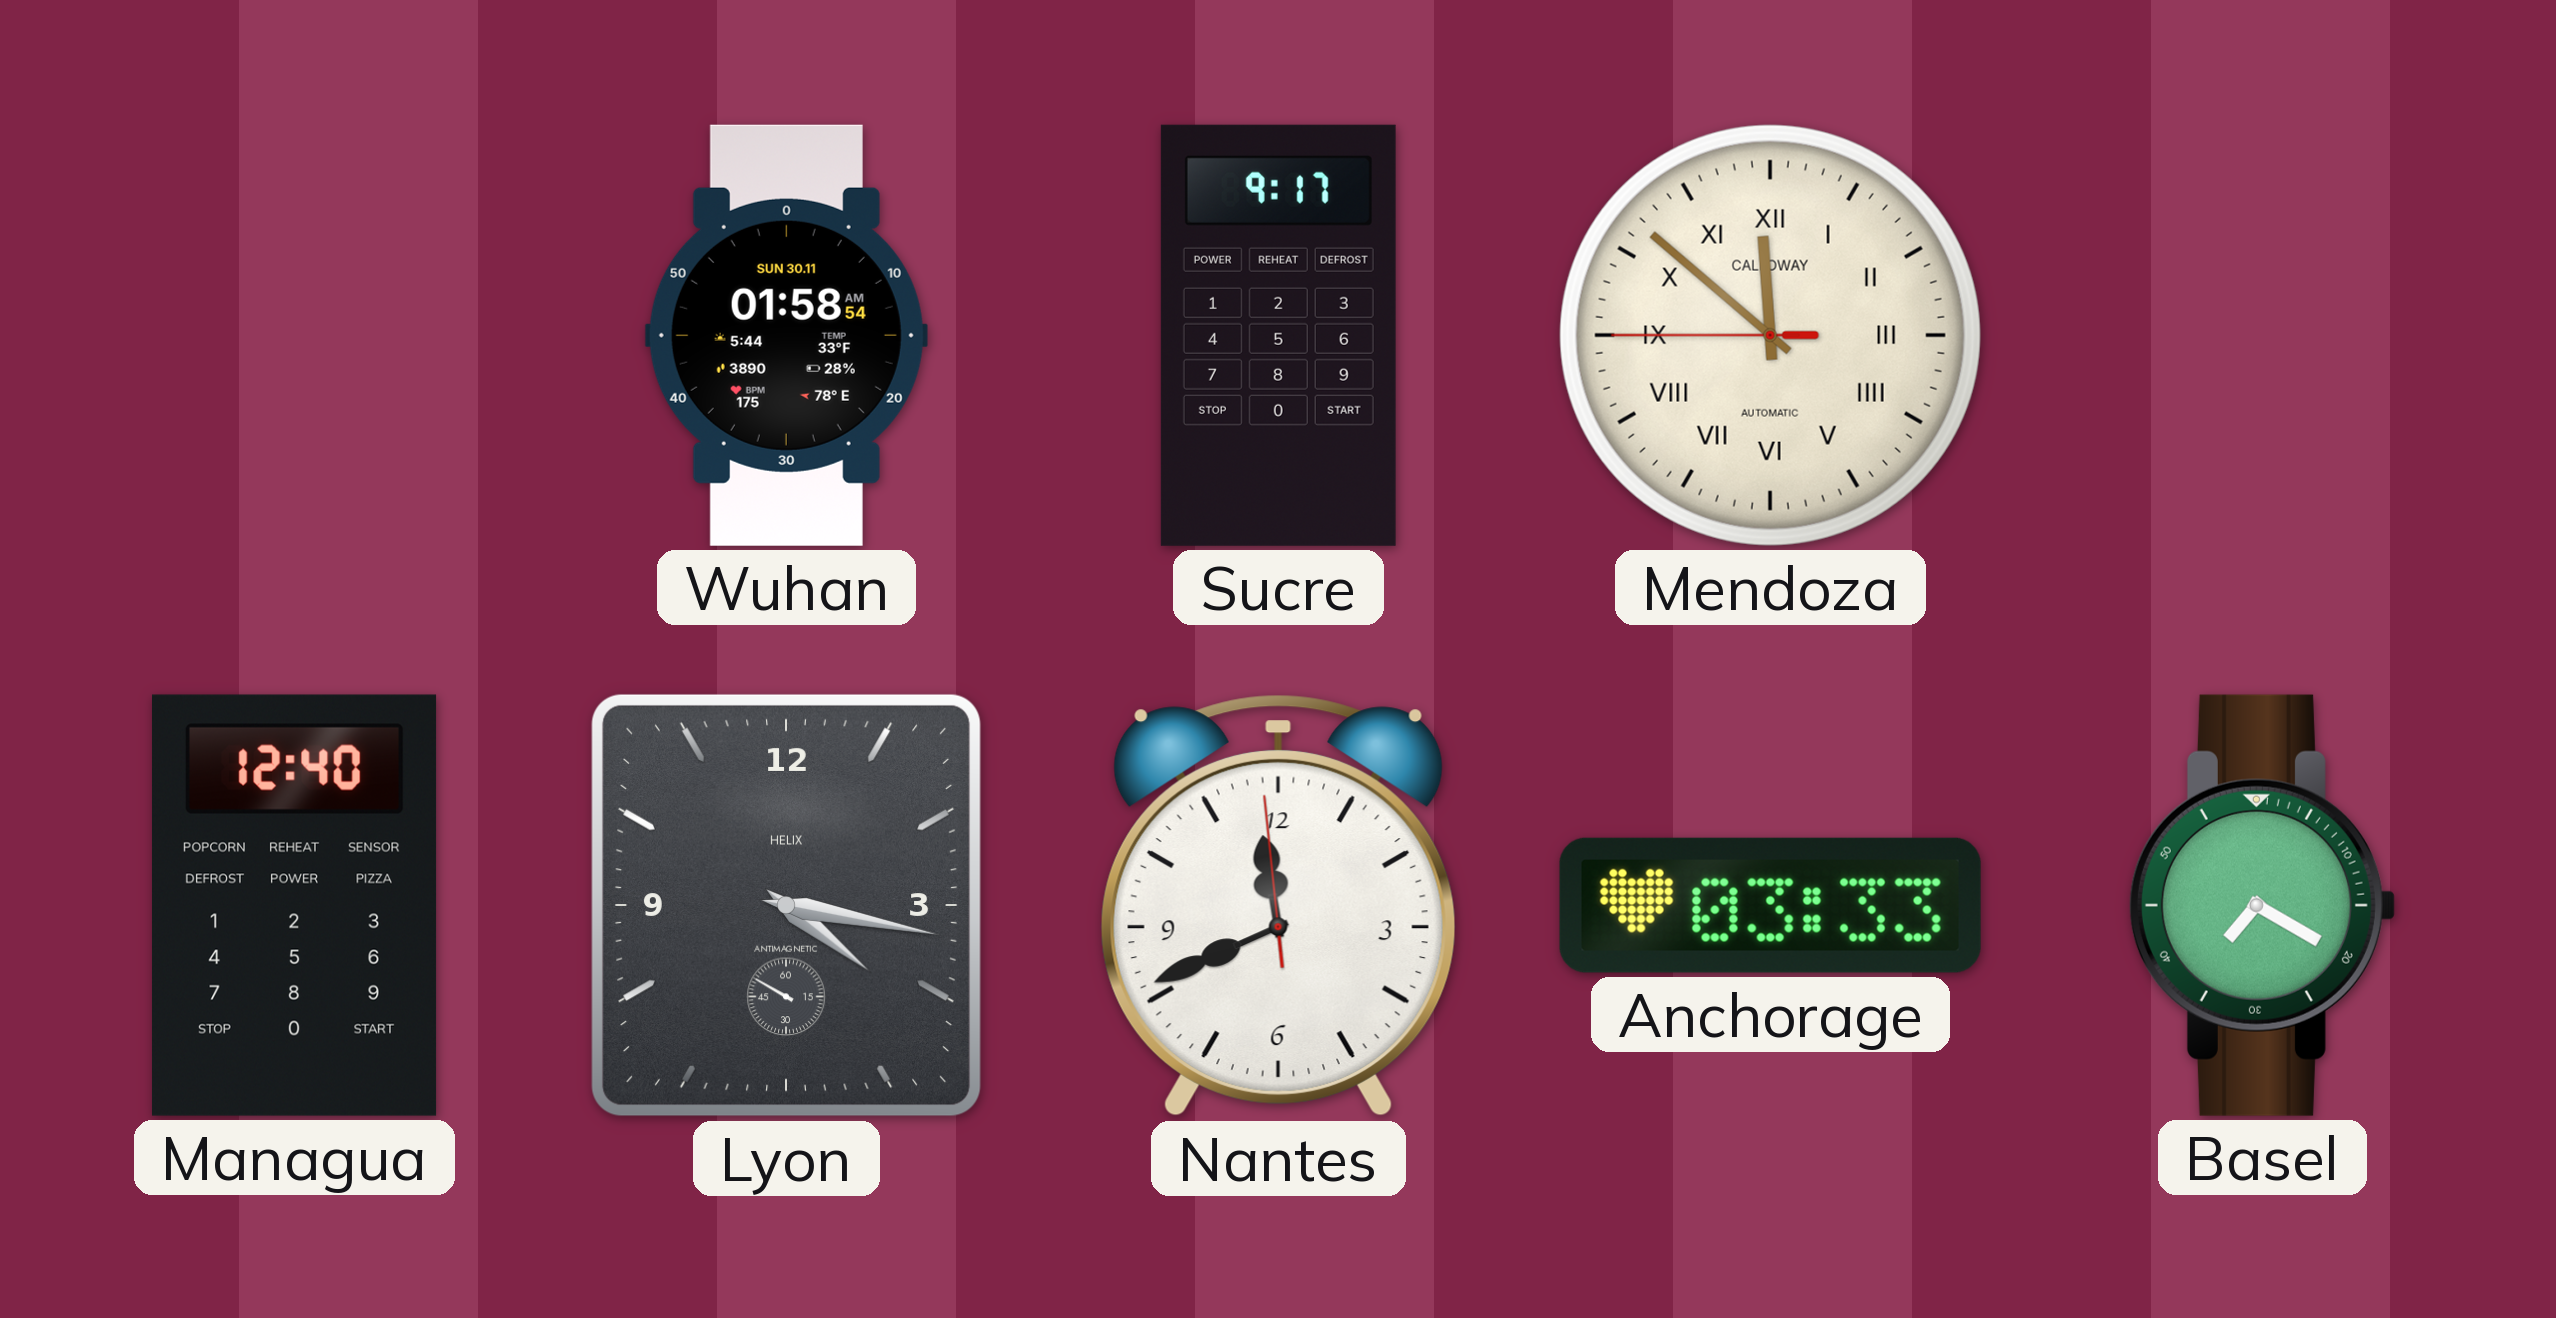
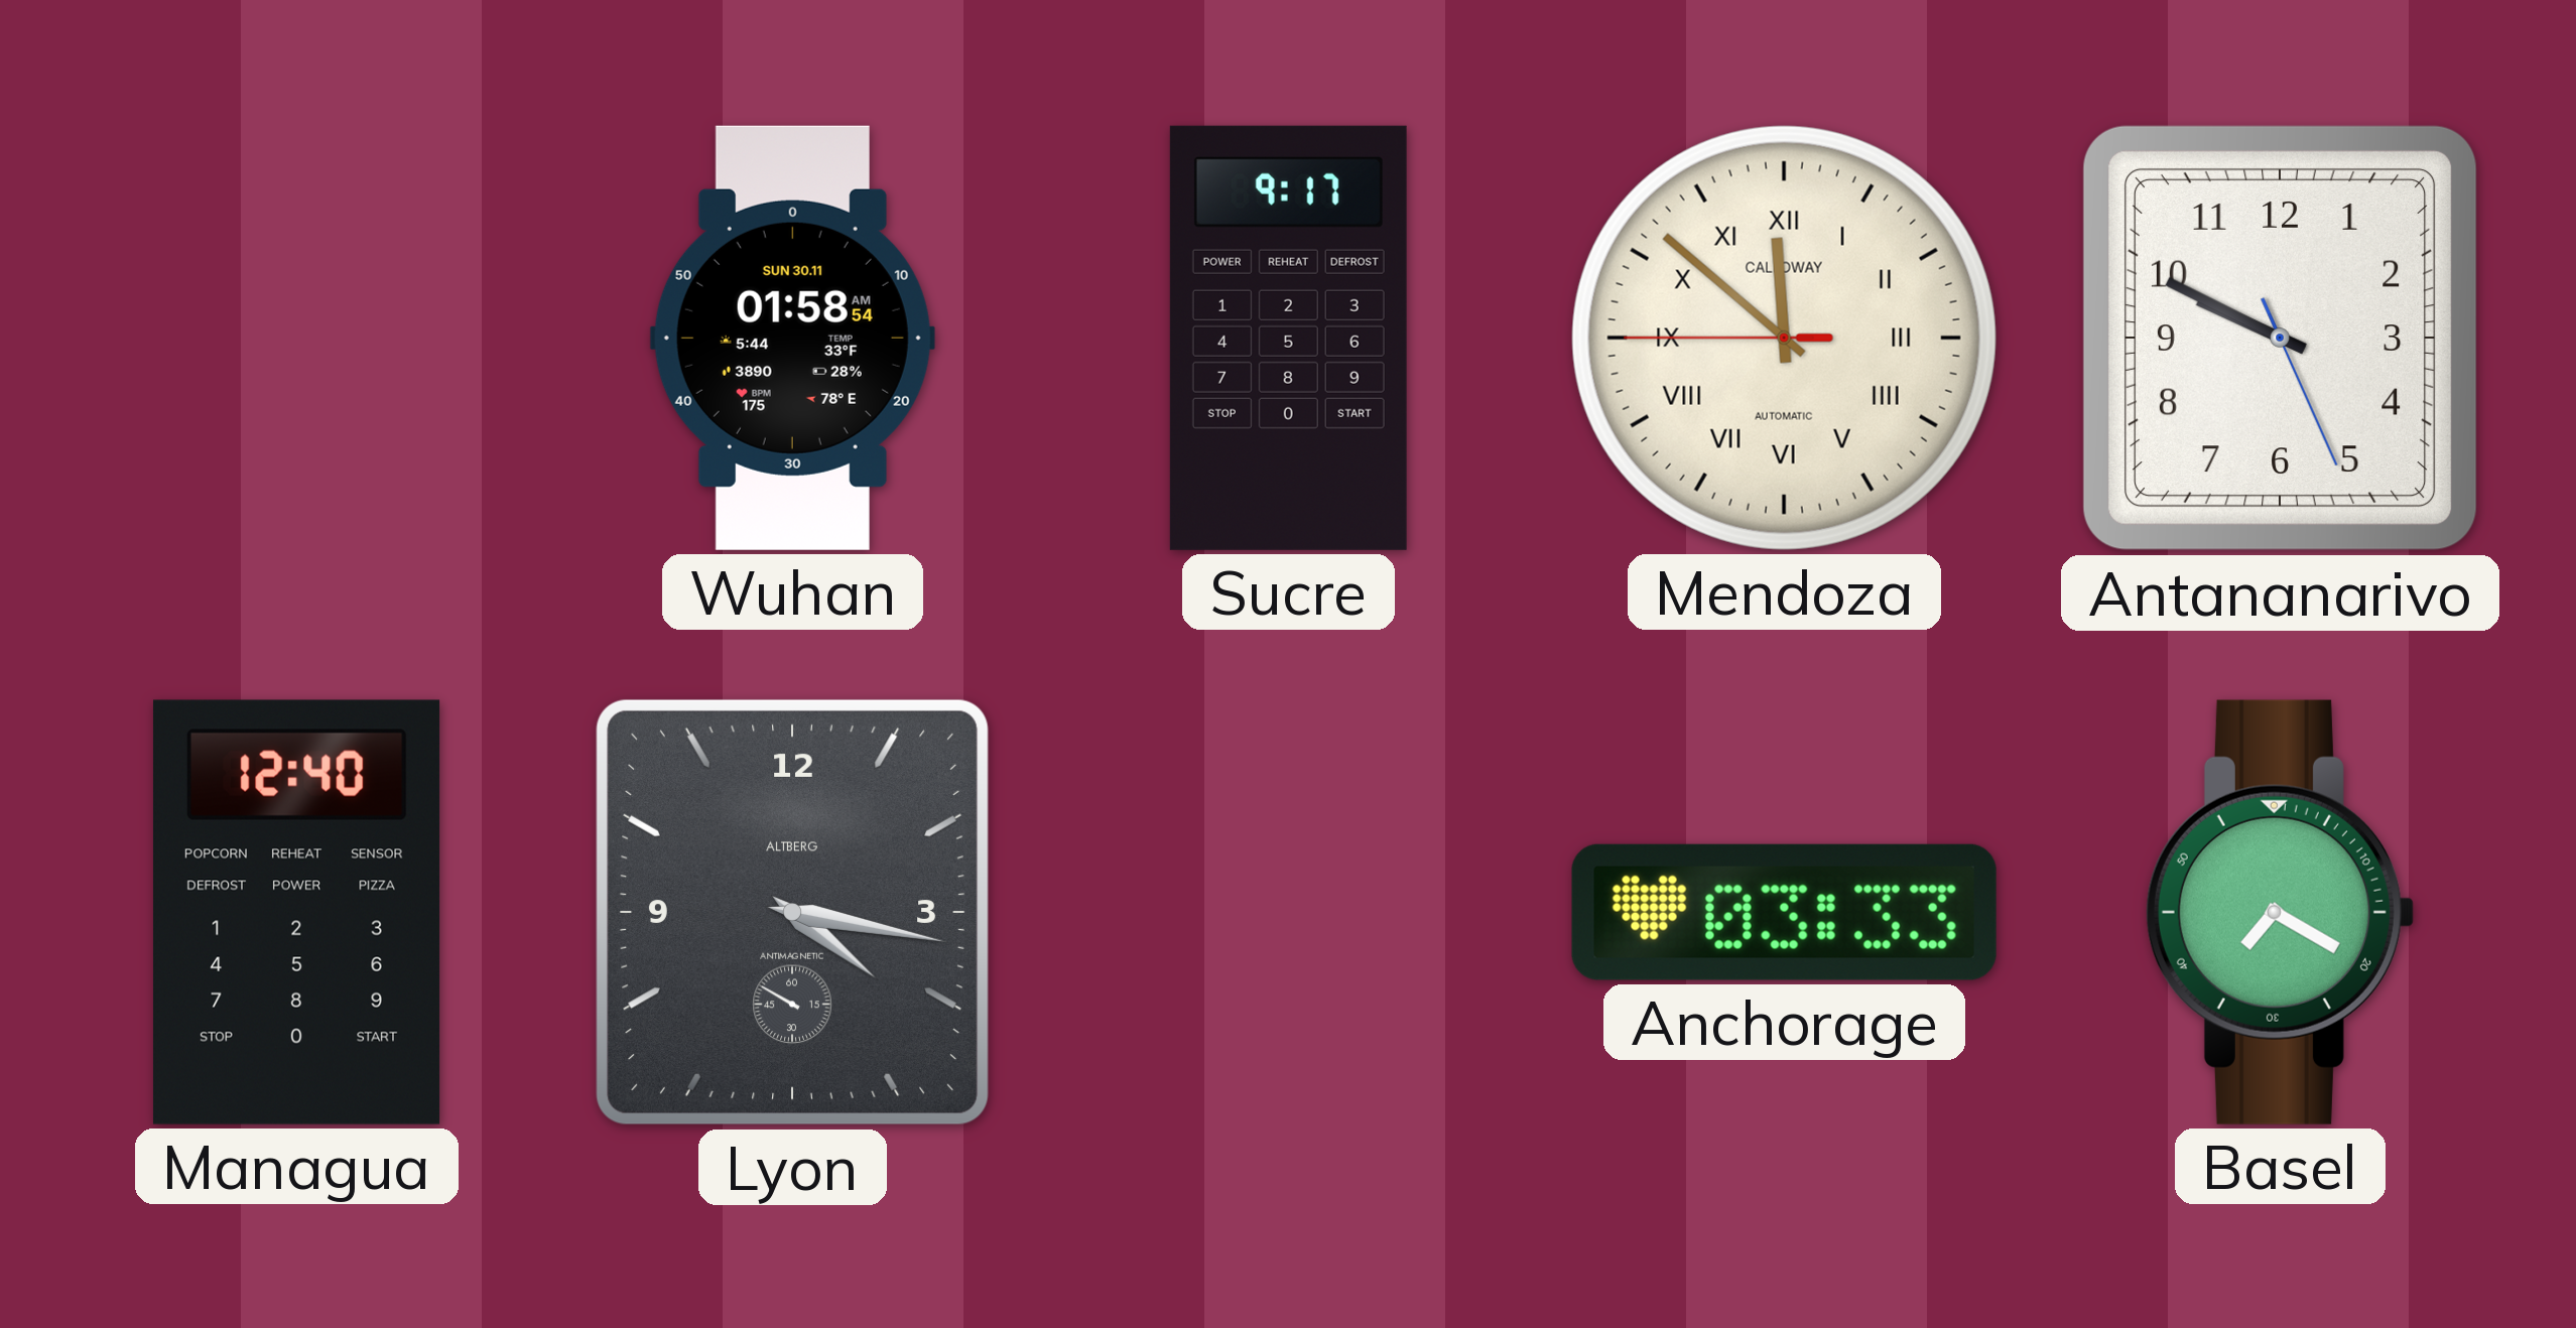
Antananarivo: none -> 9:49
Lyon brand: HELIX -> ALTBERG
Nantes: 11:40 -> none
